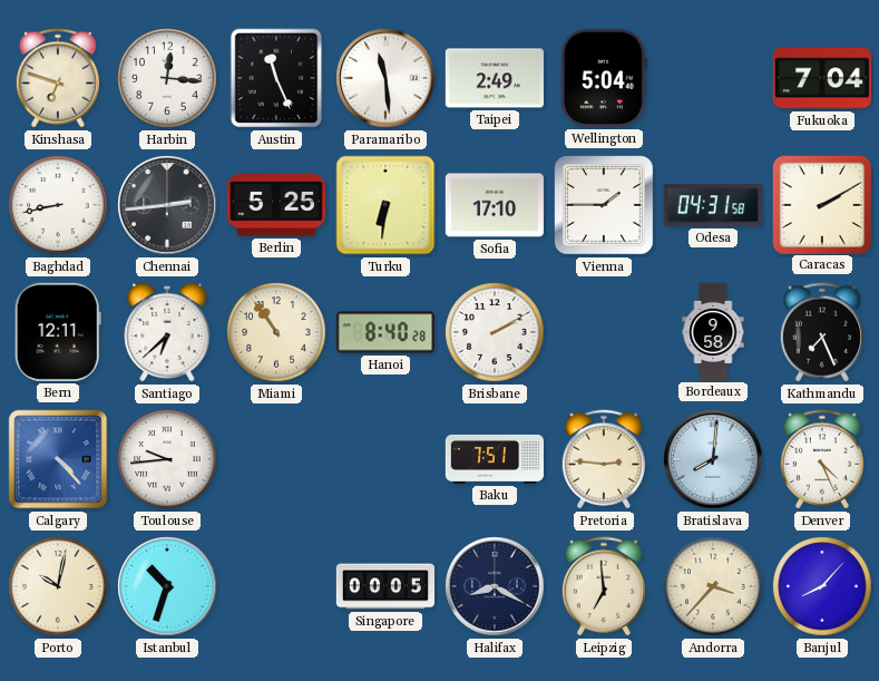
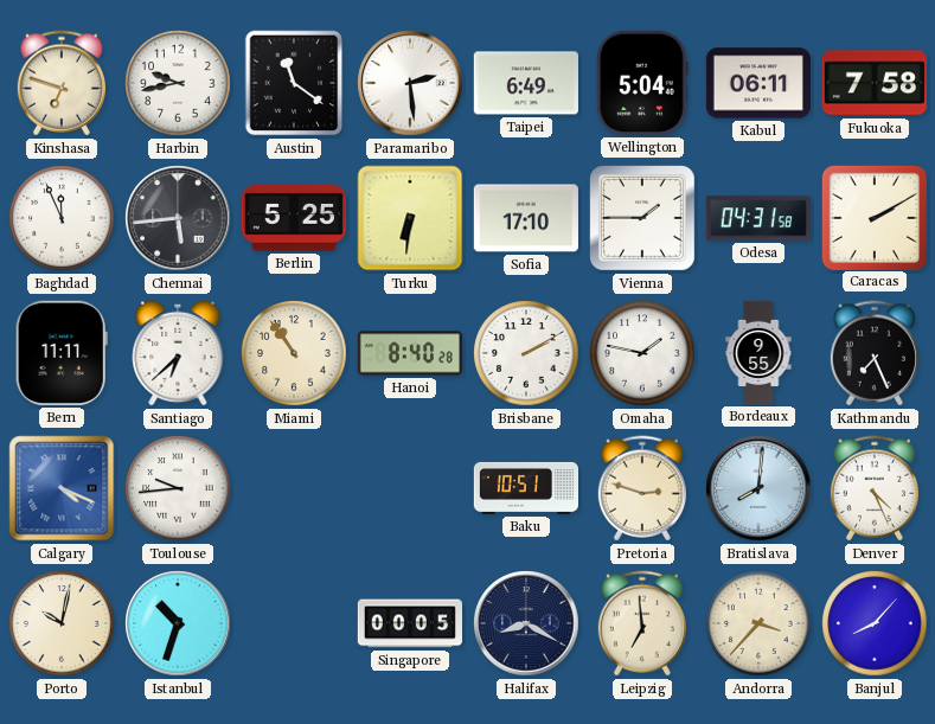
Harbin: 12:16 -> 9:43
Austin: 11:26 -> 11:21
Paramaribo: 11:29 -> 2:29
Taipei: 2:49 -> 6:49
Kabul: none -> 06:11
Fukuoka: 7:04 -> 7:58
Baghdad: 8:43 -> 11:56
Chennai: 2:44 -> 5:44
Bern: 12:11 -> 11:11
Omaha: none -> 1:47
Bordeaux: 9:58 -> 9:55
Calgary: 4:23 -> 4:19
Baku: 7:51 -> 10:51
Pretoria: 2:46 -> 2:48
